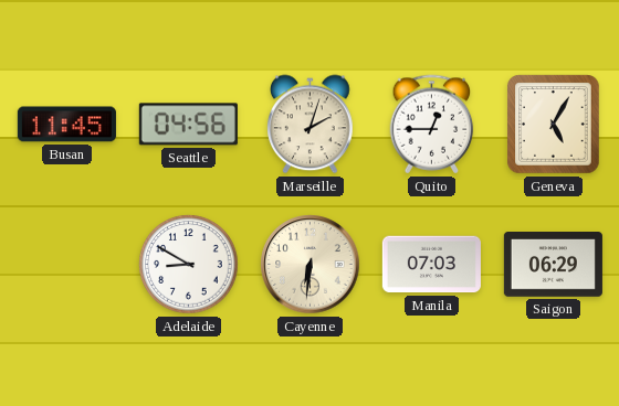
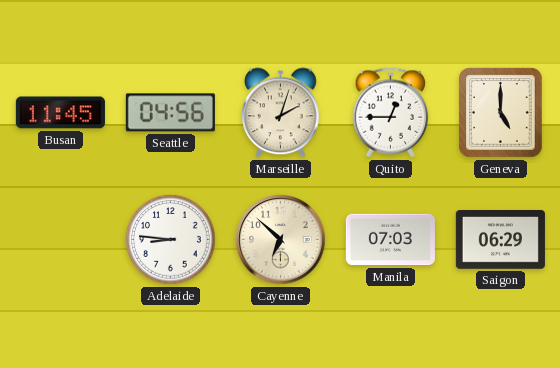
Geneva: 5:05 -> 5:00
Adelaide: 8:50 -> 8:46
Cayenne: 6:31 -> 6:52
